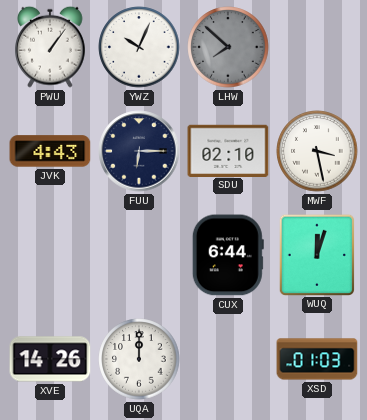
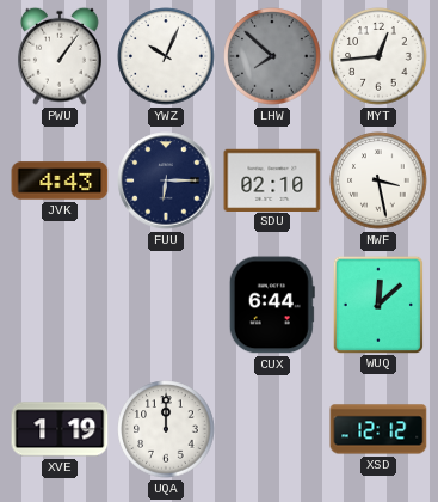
MYT: none -> 12:44
WUQ: 12:03 -> 12:08
XVE: 14:26 -> 1:19
XSD: 01:03 -> 12:12
